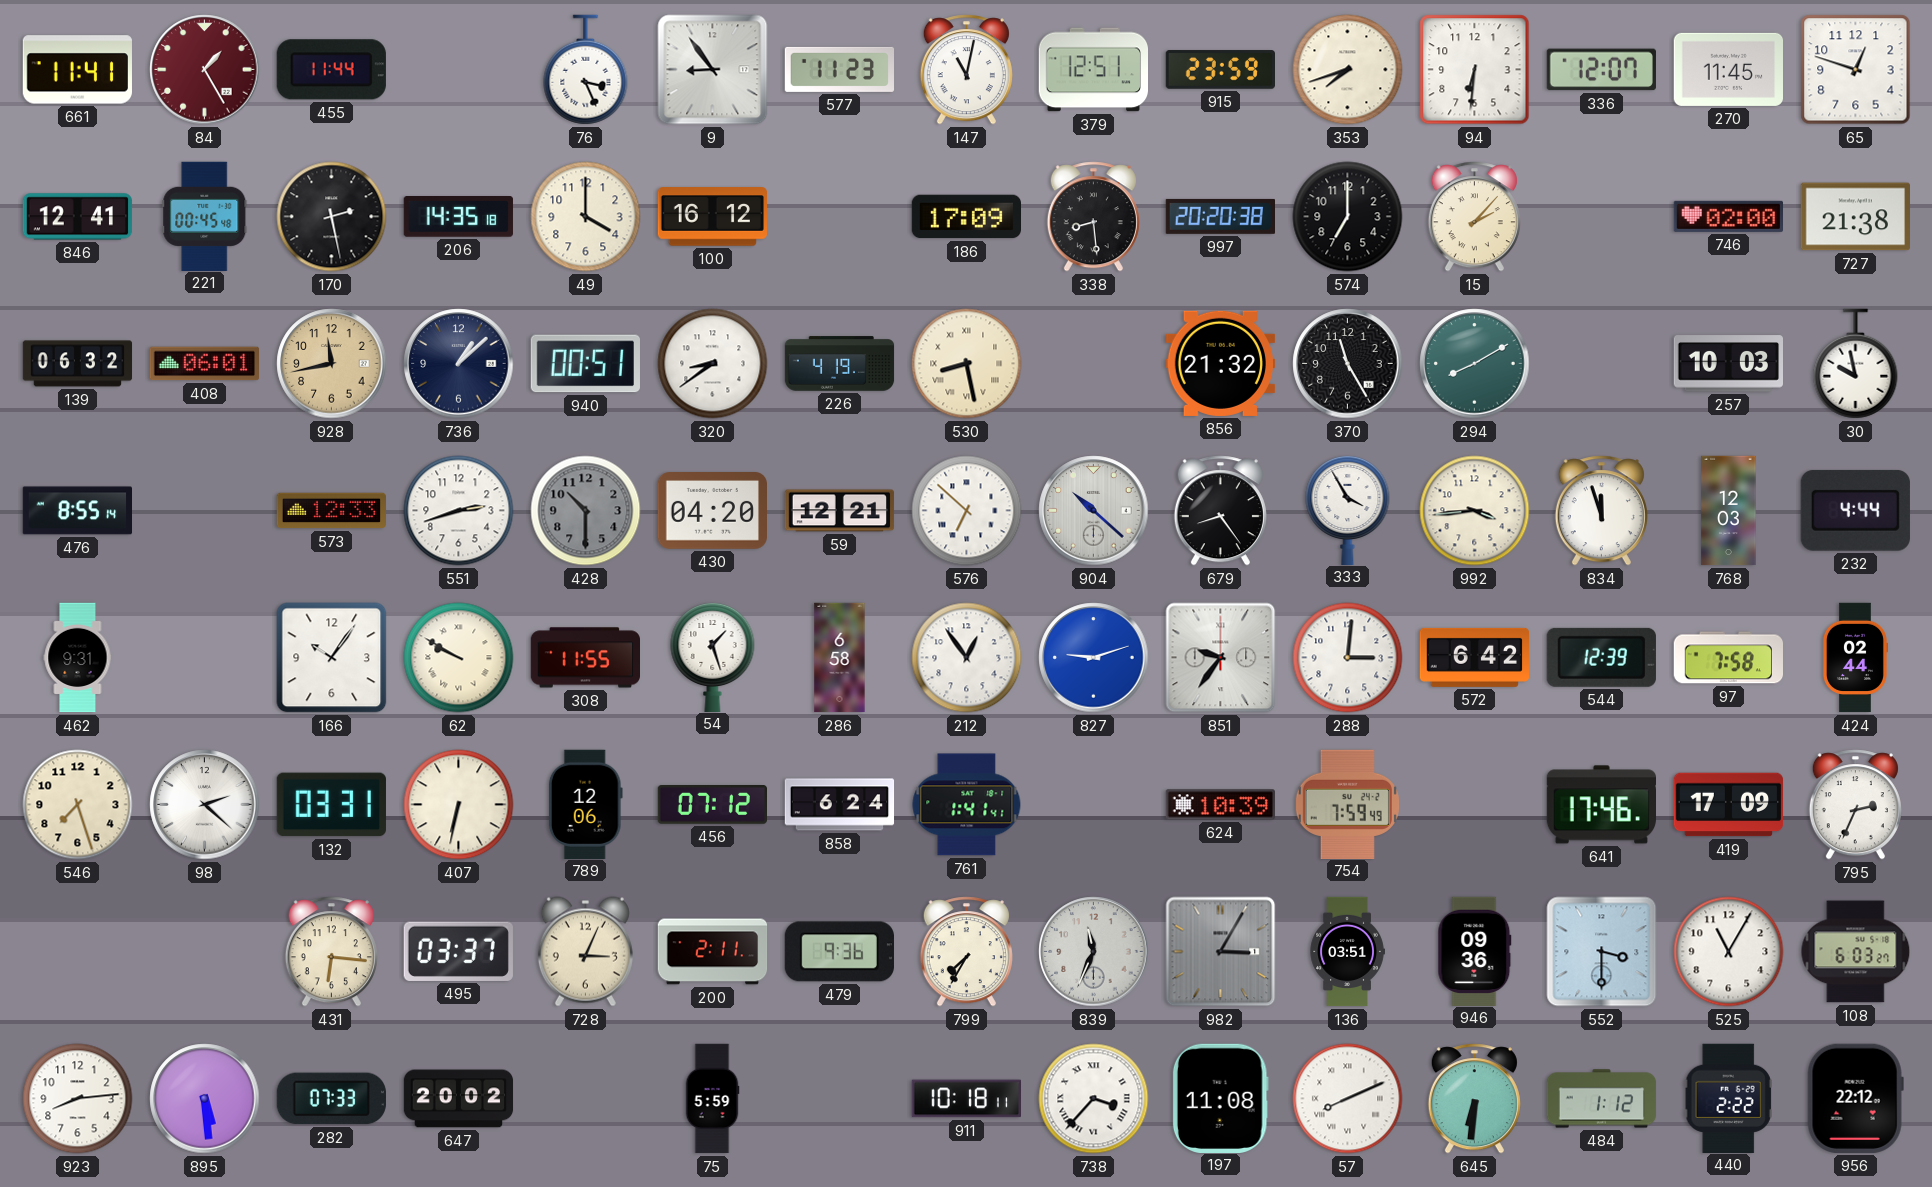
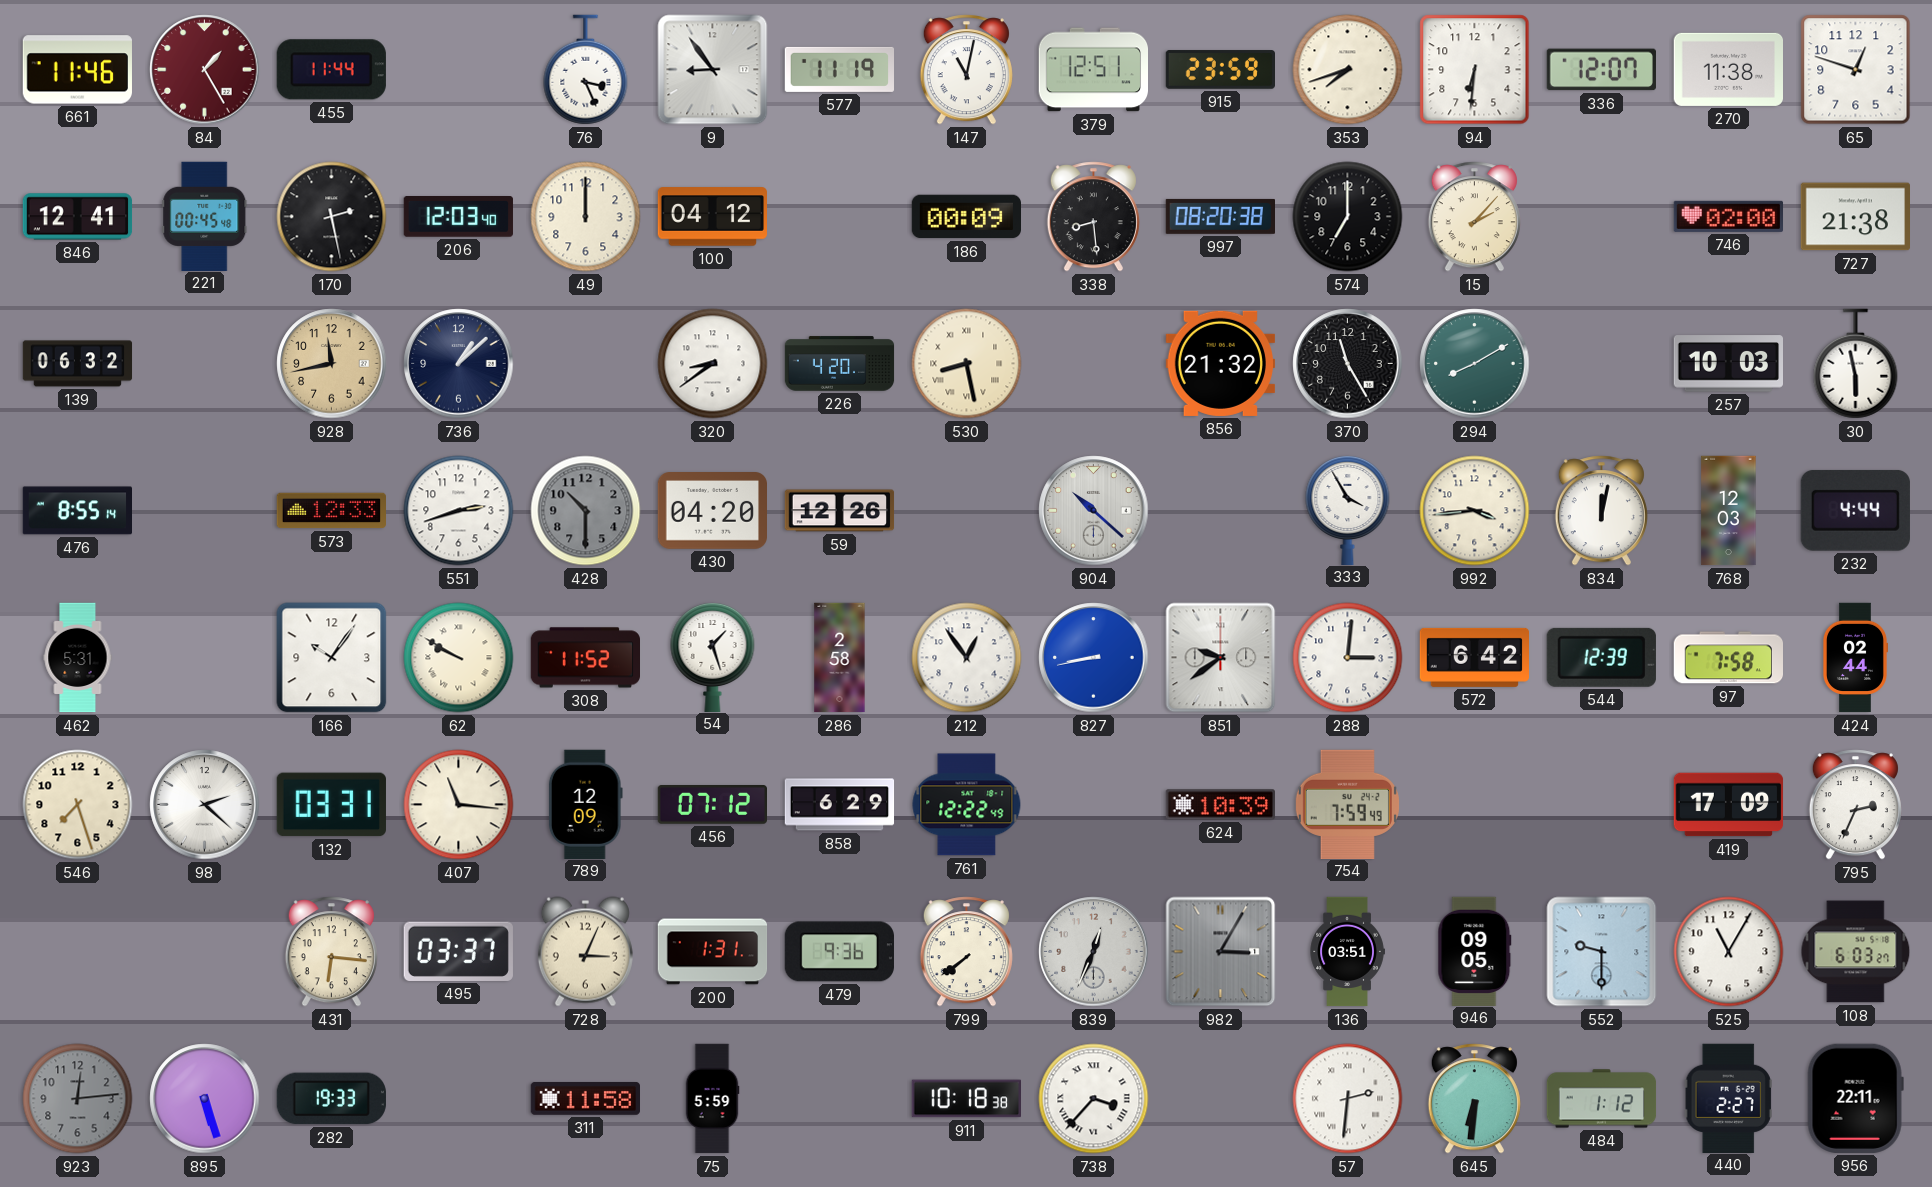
661: 11:41 -> 11:46
577: 11:23 -> 11:19
270: 11:45 -> 11:38
206: 14:35 -> 12:03
49: 4:00 -> 12:00
100: 16:12 -> 04:12
186: 17:09 -> 00:09
997: 20:20 -> 08:20
408: 06:01 -> none
940: 00:51 -> none
226: 4:19 -> 4:20
30: 9:58 -> 5:58
59: 12:21 -> 12:26
576: 6:52 -> none
679: 8:24 -> none
834: 11:57 -> 12:02
462: 9:31 -> 5:31
308: 11:55 -> 11:52
286: 6:58 -> 2:58
827: 9:12 -> 8:43
851: 9:36 -> 9:39
407: 6:32 -> 11:16
789: 12:06 -> 12:09
858: 6:24 -> 6:29
761: 1:41 -> 12:22
641: 17:46 -> none
200: 2:11 -> 1:31
799: 7:35 -> 7:39
839: 11:34 -> 12:34
946: 09:36 -> 09:05
552: 3:30 -> 9:30
923: 8:14 -> 12:14
923 dial: white -> grey
895: 5:29 -> 5:27
282: 07:33 -> 19:33
647: 20:02 -> none
311: none -> 11:58
911: 10:18:11 -> 10:18:38
197: 11:08 -> none
57: 8:11 -> 2:31
440: 2:22 -> 2:27
956: 22:12 -> 22:11
